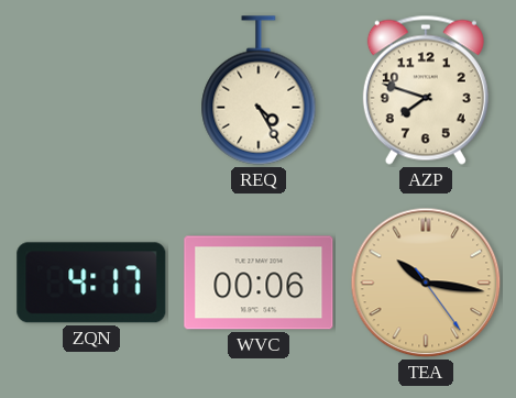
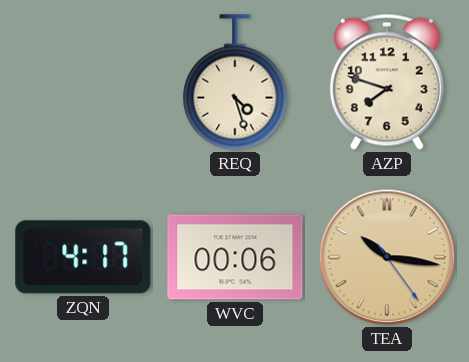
REQ: 4:25 -> 4:27
